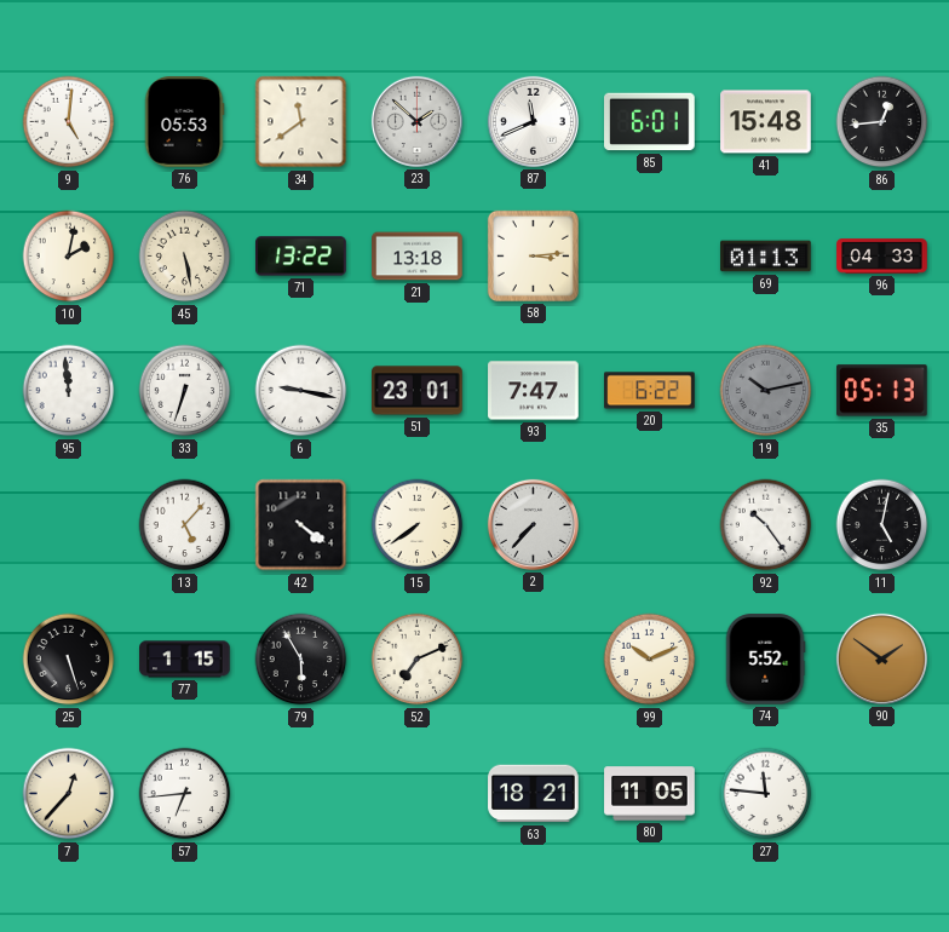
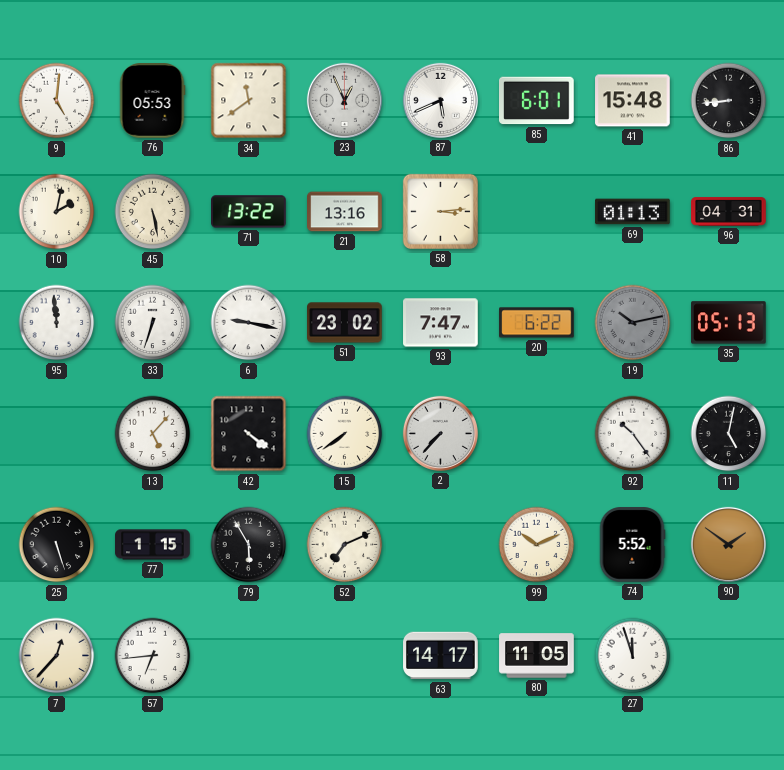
23: 1:52 -> 12:56
87: 11:41 -> 5:41
86: 12:44 -> 8:44
21: 13:18 -> 13:16
96: 04:33 -> 04:31
51: 23:01 -> 23:02
63: 18:21 -> 14:17
27: 11:46 -> 11:57
